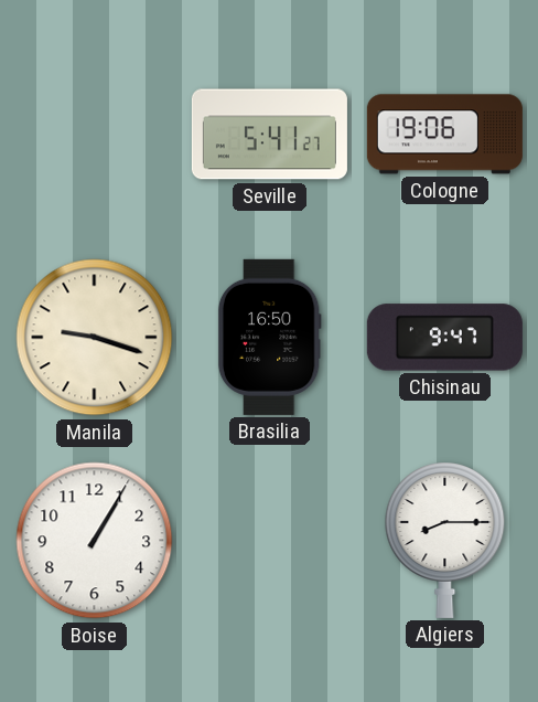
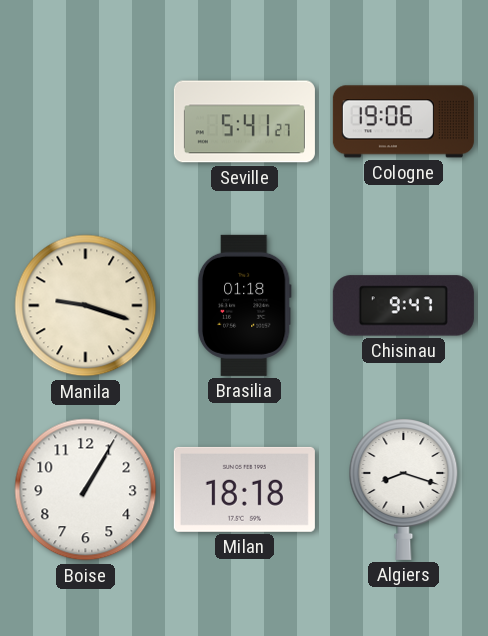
Brasilia: 16:50 -> 01:18
Milan: none -> 18:18
Algiers: 8:15 -> 8:18
